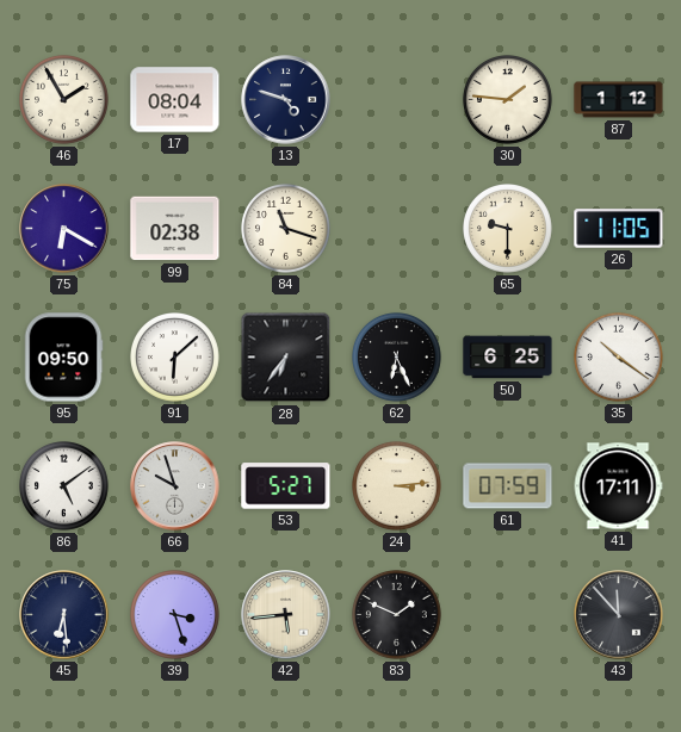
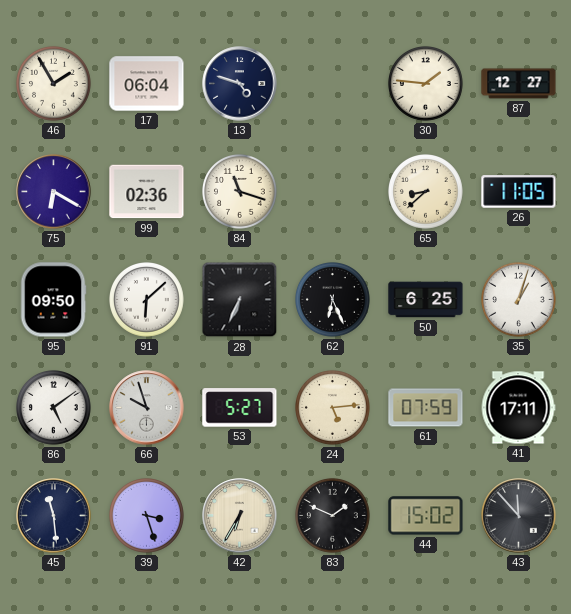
17: 08:04 -> 06:04
87: 1:12 -> 12:27
99: 02:38 -> 02:36
65: 9:30 -> 8:38
28: 6:36 -> 6:34
35: 10:21 -> 1:03
24: 3:14 -> 5:14
45: 6:29 -> 11:29
42: 5:44 -> 6:35
44: none -> 15:02
